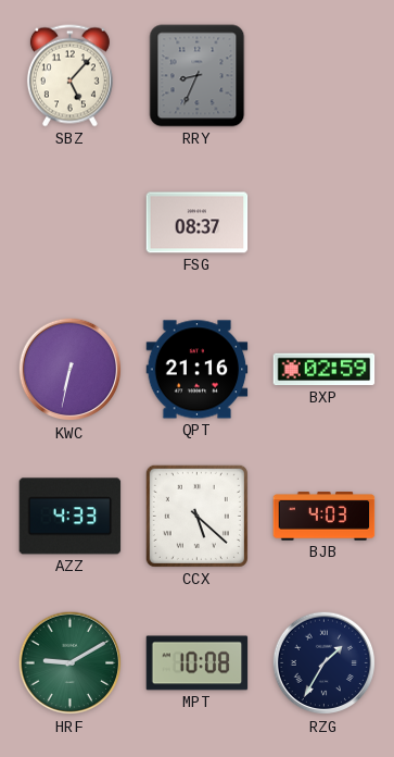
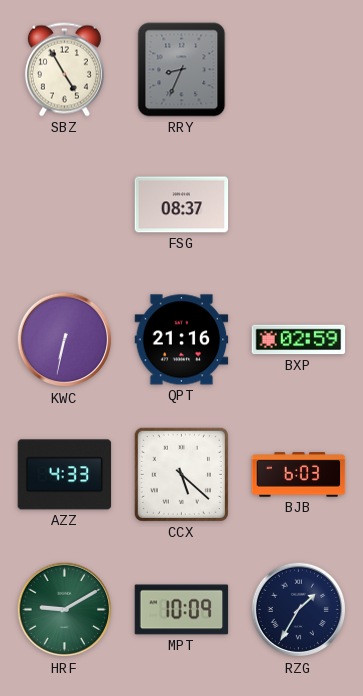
SBZ: 5:07 -> 4:55
BJB: 4:03 -> 6:03
MPT: 10:08 -> 10:09
